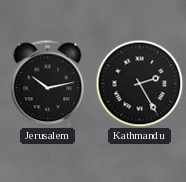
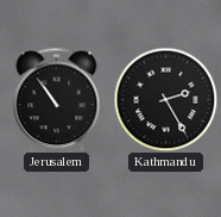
Jerusalem: 10:13 -> 10:54
